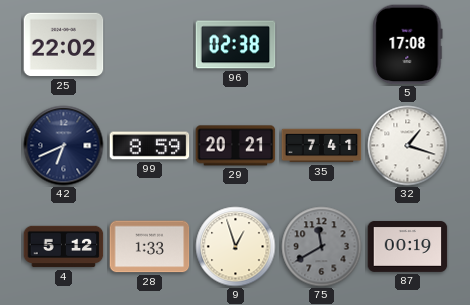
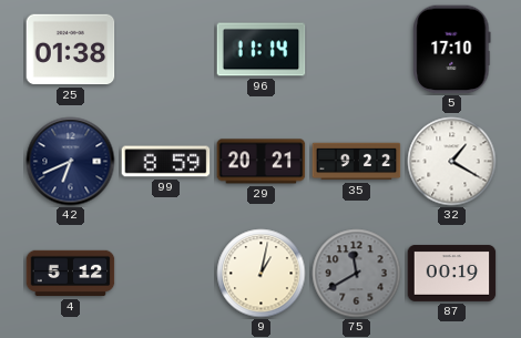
25: 22:02 -> 01:38
96: 02:38 -> 11:14
5: 17:08 -> 17:10
35: 7:41 -> 9:22
32: 1:18 -> 1:20
28: 1:33 -> none
9: 12:57 -> 1:02
